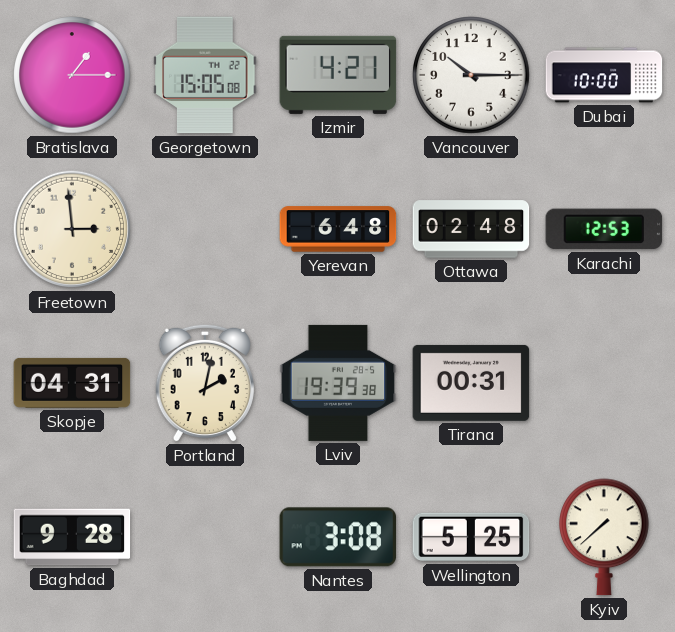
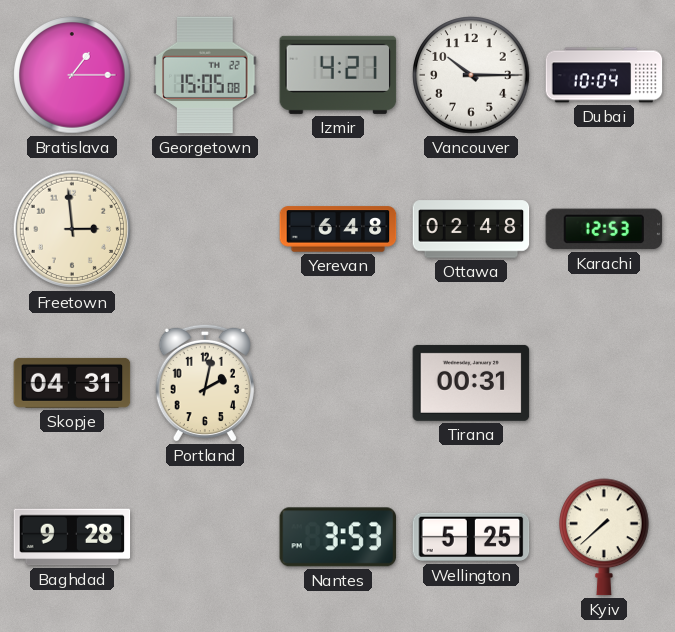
Dubai: 10:00 -> 10:04
Lviv: 19:39 -> none
Nantes: 3:08 -> 3:53
